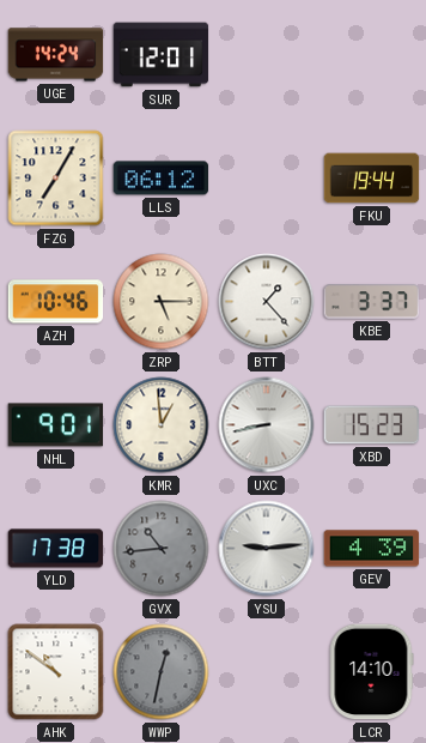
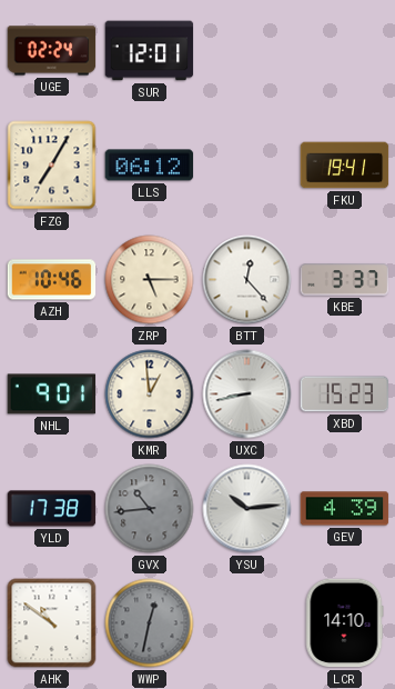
UGE: 14:24 -> 02:24
FKU: 19:44 -> 19:41
BTT: 1:23 -> 12:23
YSU: 9:14 -> 10:14
